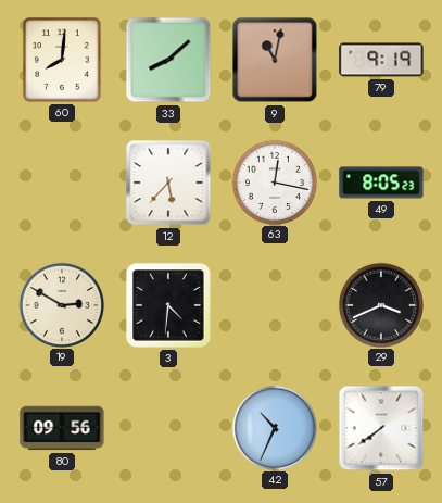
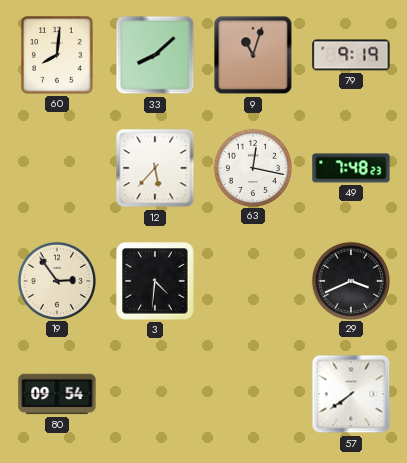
9: 11:02 -> 11:03
49: 8:05 -> 7:48
19: 2:50 -> 2:54
80: 09:56 -> 09:54
42: 10:34 -> none
